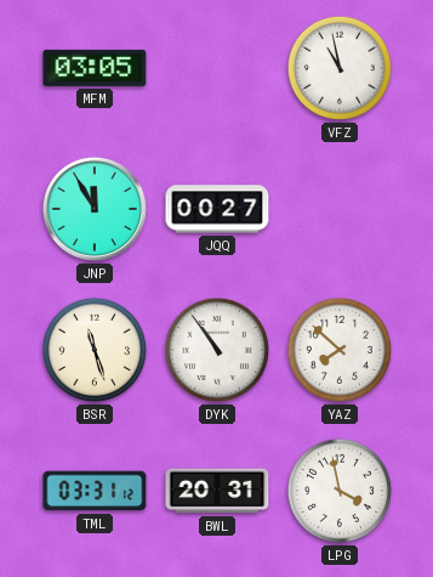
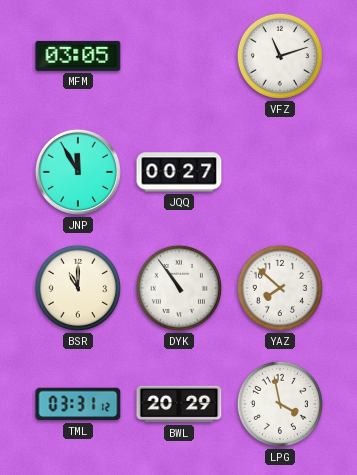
VFZ: 10:58 -> 11:12
BSR: 11:27 -> 11:00
BWL: 20:31 -> 20:29
